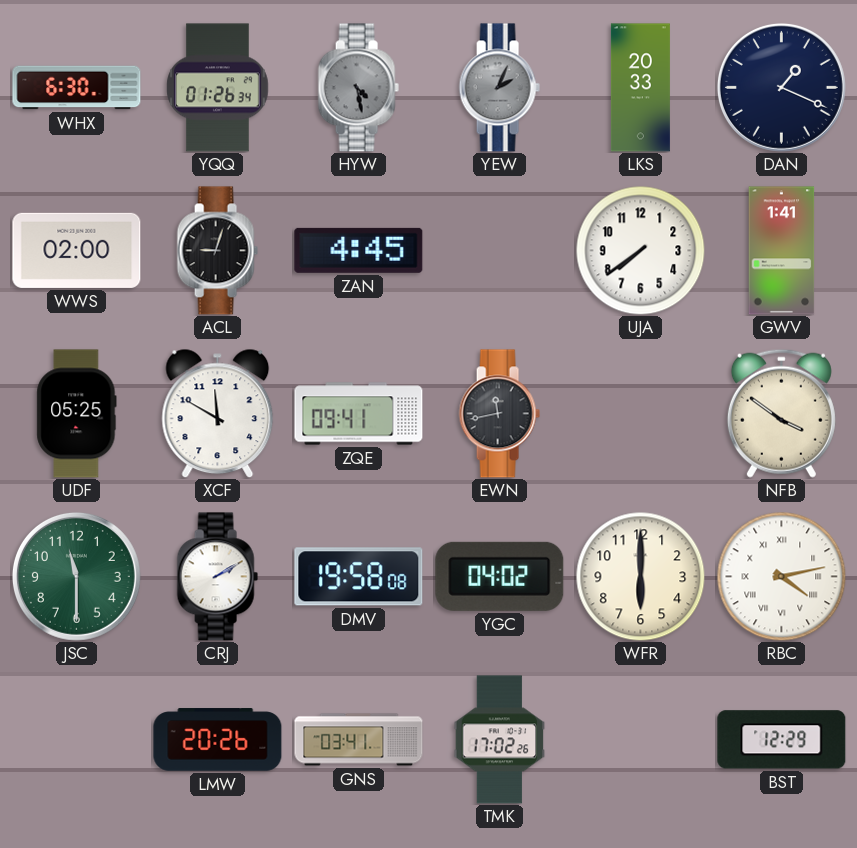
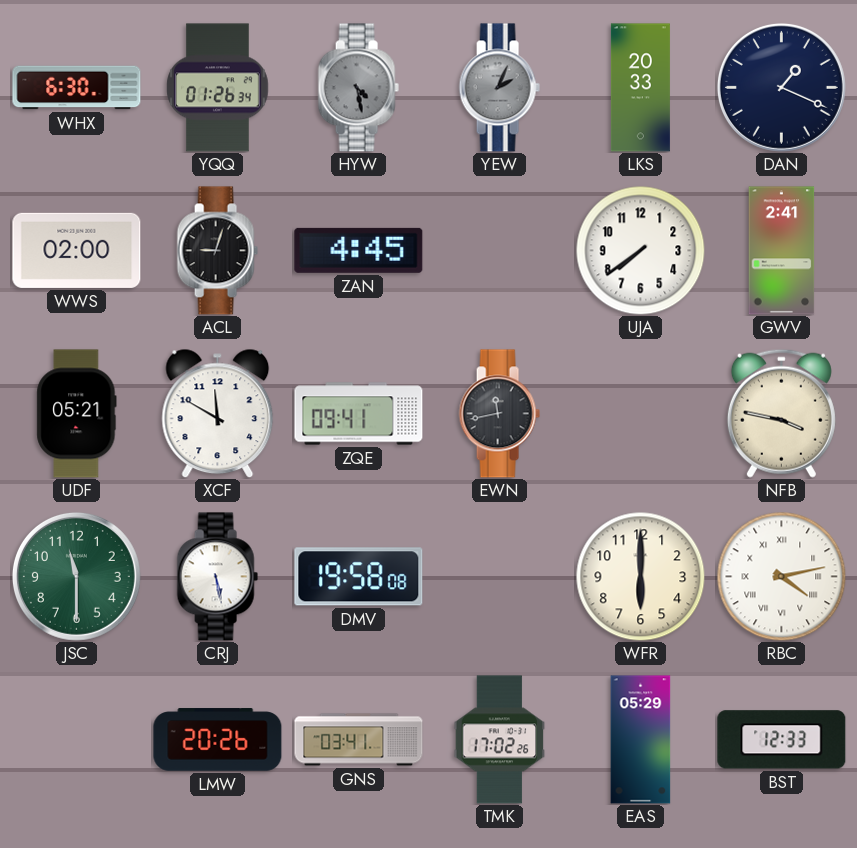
GWV: 1:41 -> 2:41
UDF: 05:25 -> 05:21
NFB: 3:51 -> 3:47
CRJ: 2:10 -> 5:28
YGC: 04:02 -> none
EAS: none -> 05:29
BST: 12:29 -> 12:33
